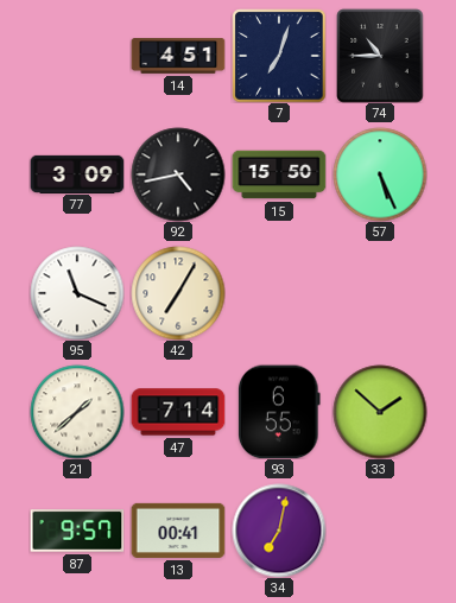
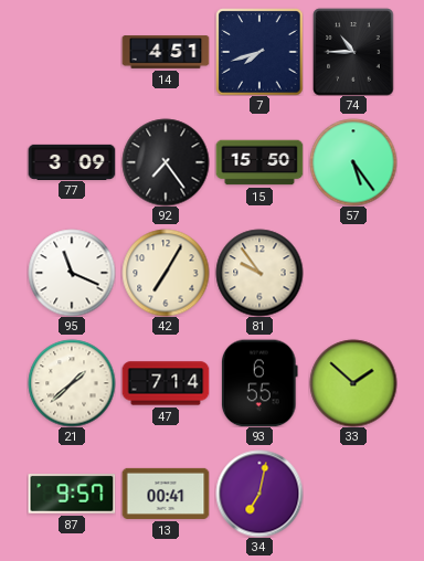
7: 7:03 -> 7:42
92: 4:43 -> 7:24
57: 5:26 -> 5:24
81: none -> 9:54
